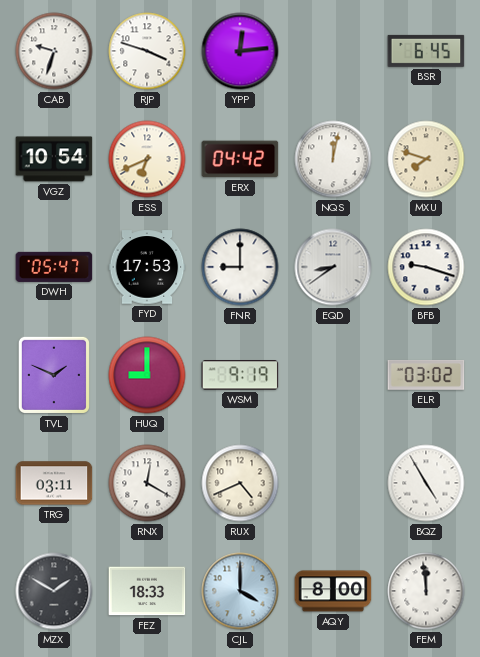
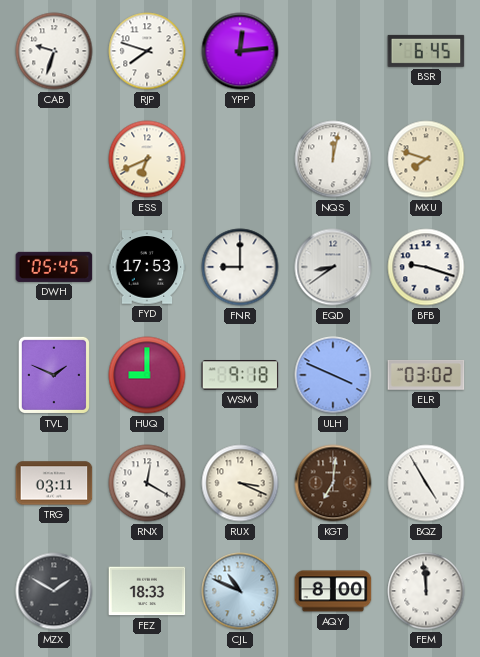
RJP: 3:48 -> 7:48
VGZ: 10:54 -> none
ERX: 04:42 -> none
DWH: 05:47 -> 05:45
WSM: 9:19 -> 9:18
ULH: none -> 3:49
RUX: 4:41 -> 3:19
KGT: none -> 7:01
CJL: 4:00 -> 10:49
